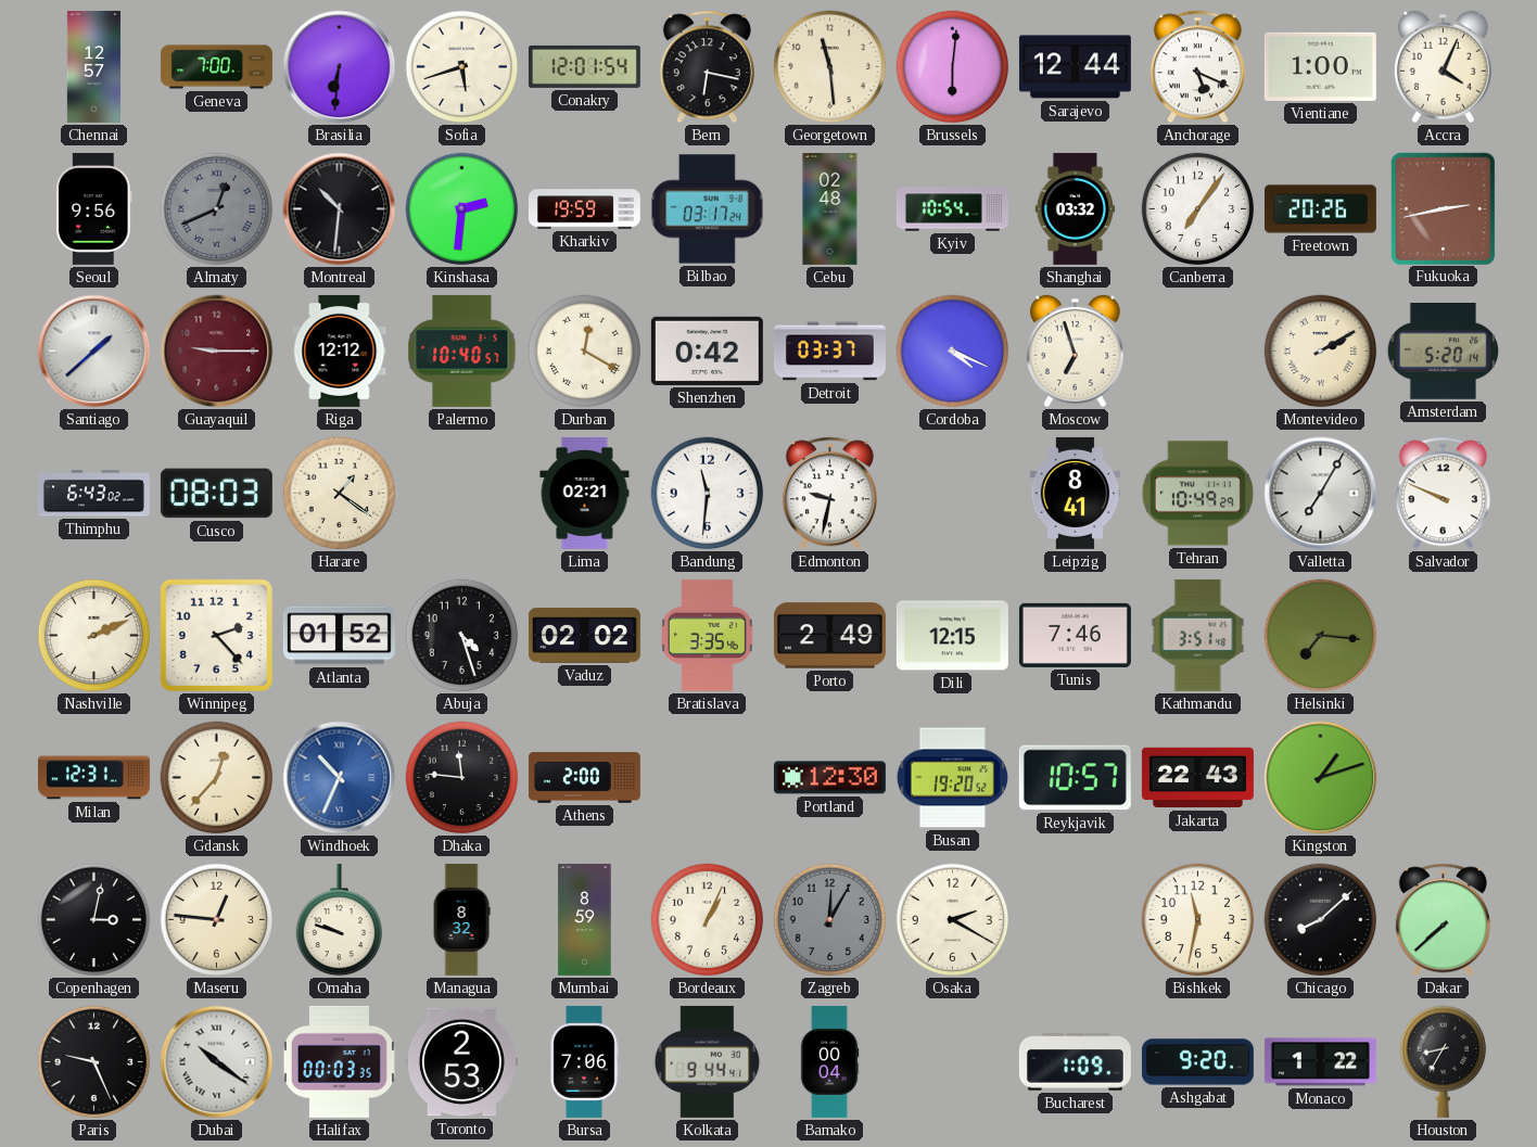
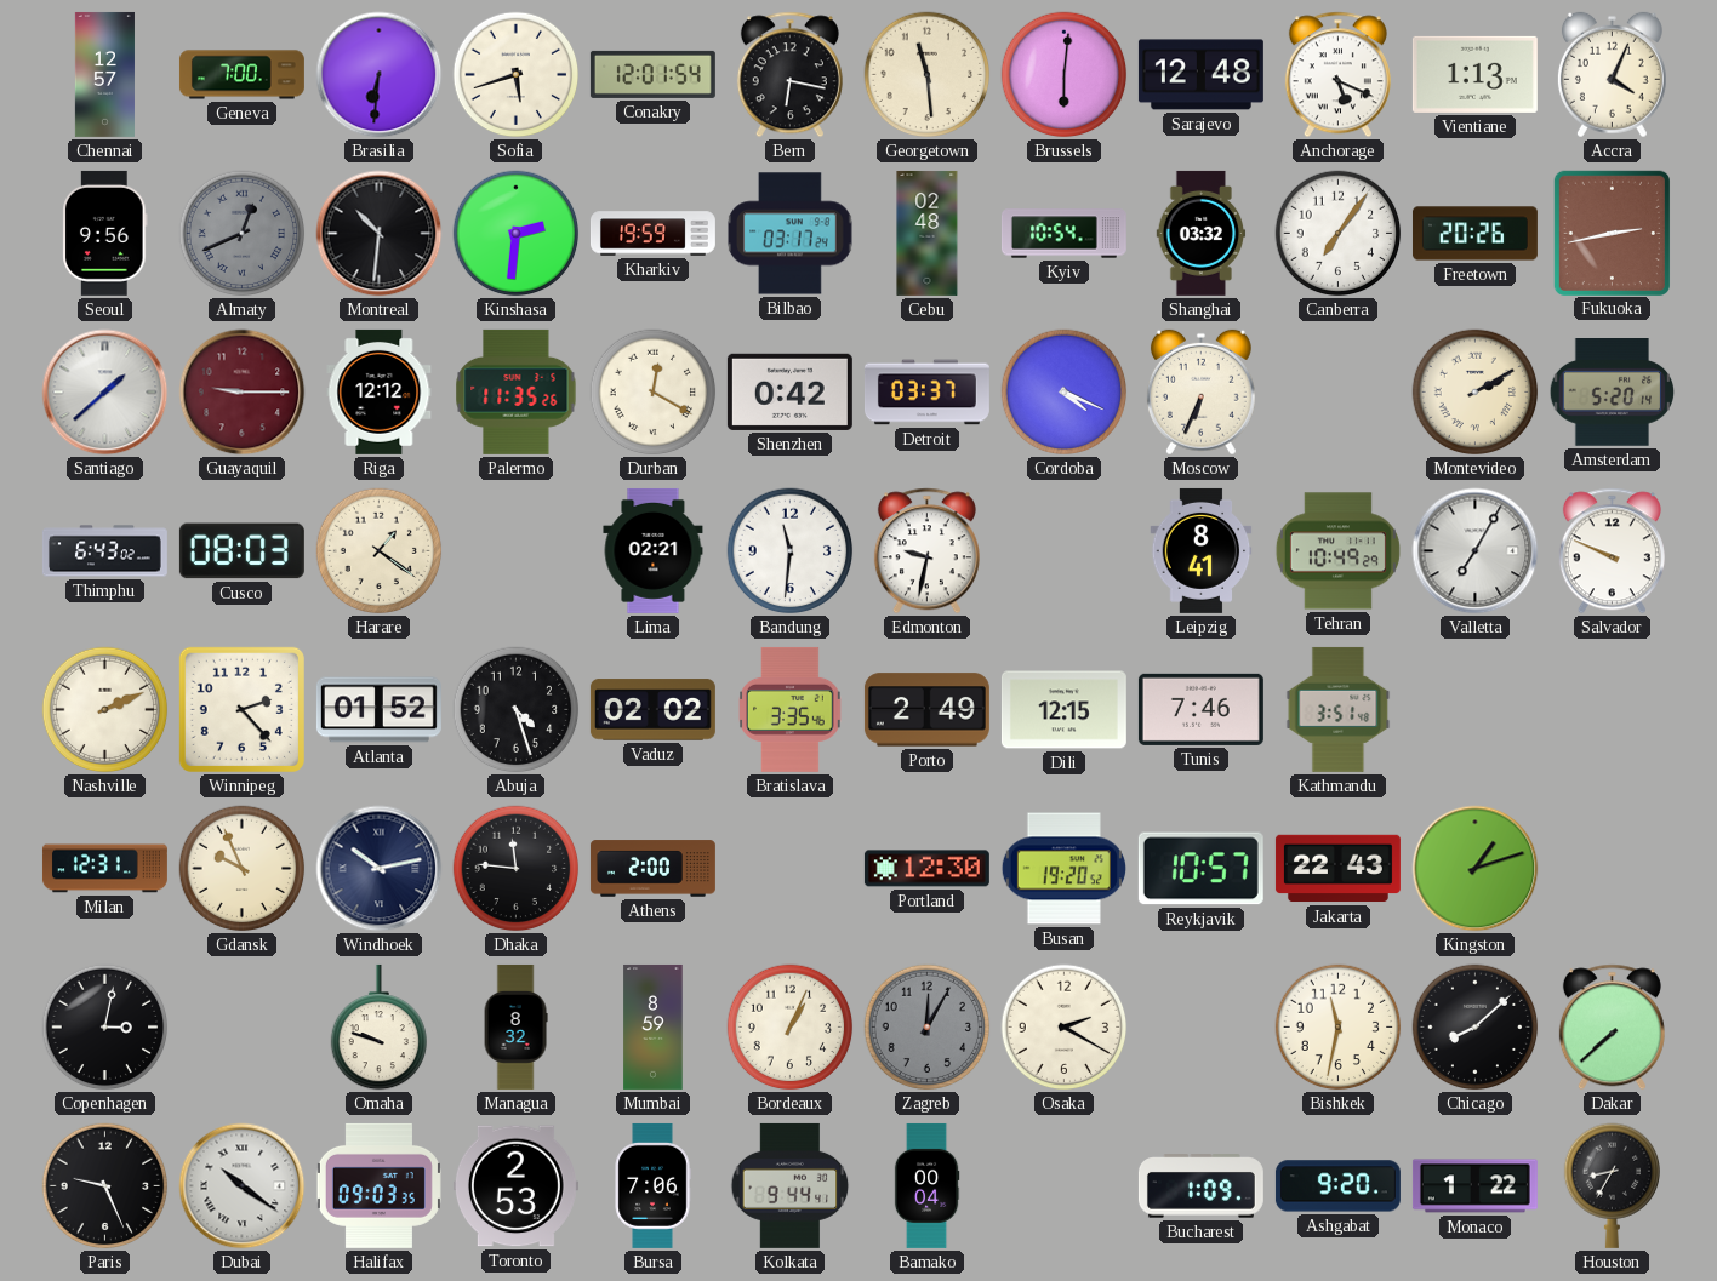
Sarajevo: 12:44 -> 12:48
Vientiane: 1:00 -> 1:13
Palermo: 10:40 -> 11:35
Moscow: 6:57 -> 6:34
Helsinki: 7:16 -> none
Gdansk: 12:37 -> 9:56
Windhoek: 10:34 -> 10:13
Windhoek dial: blue -> navy
Maseru: 12:46 -> none
Halifax: 00:03 -> 09:03
